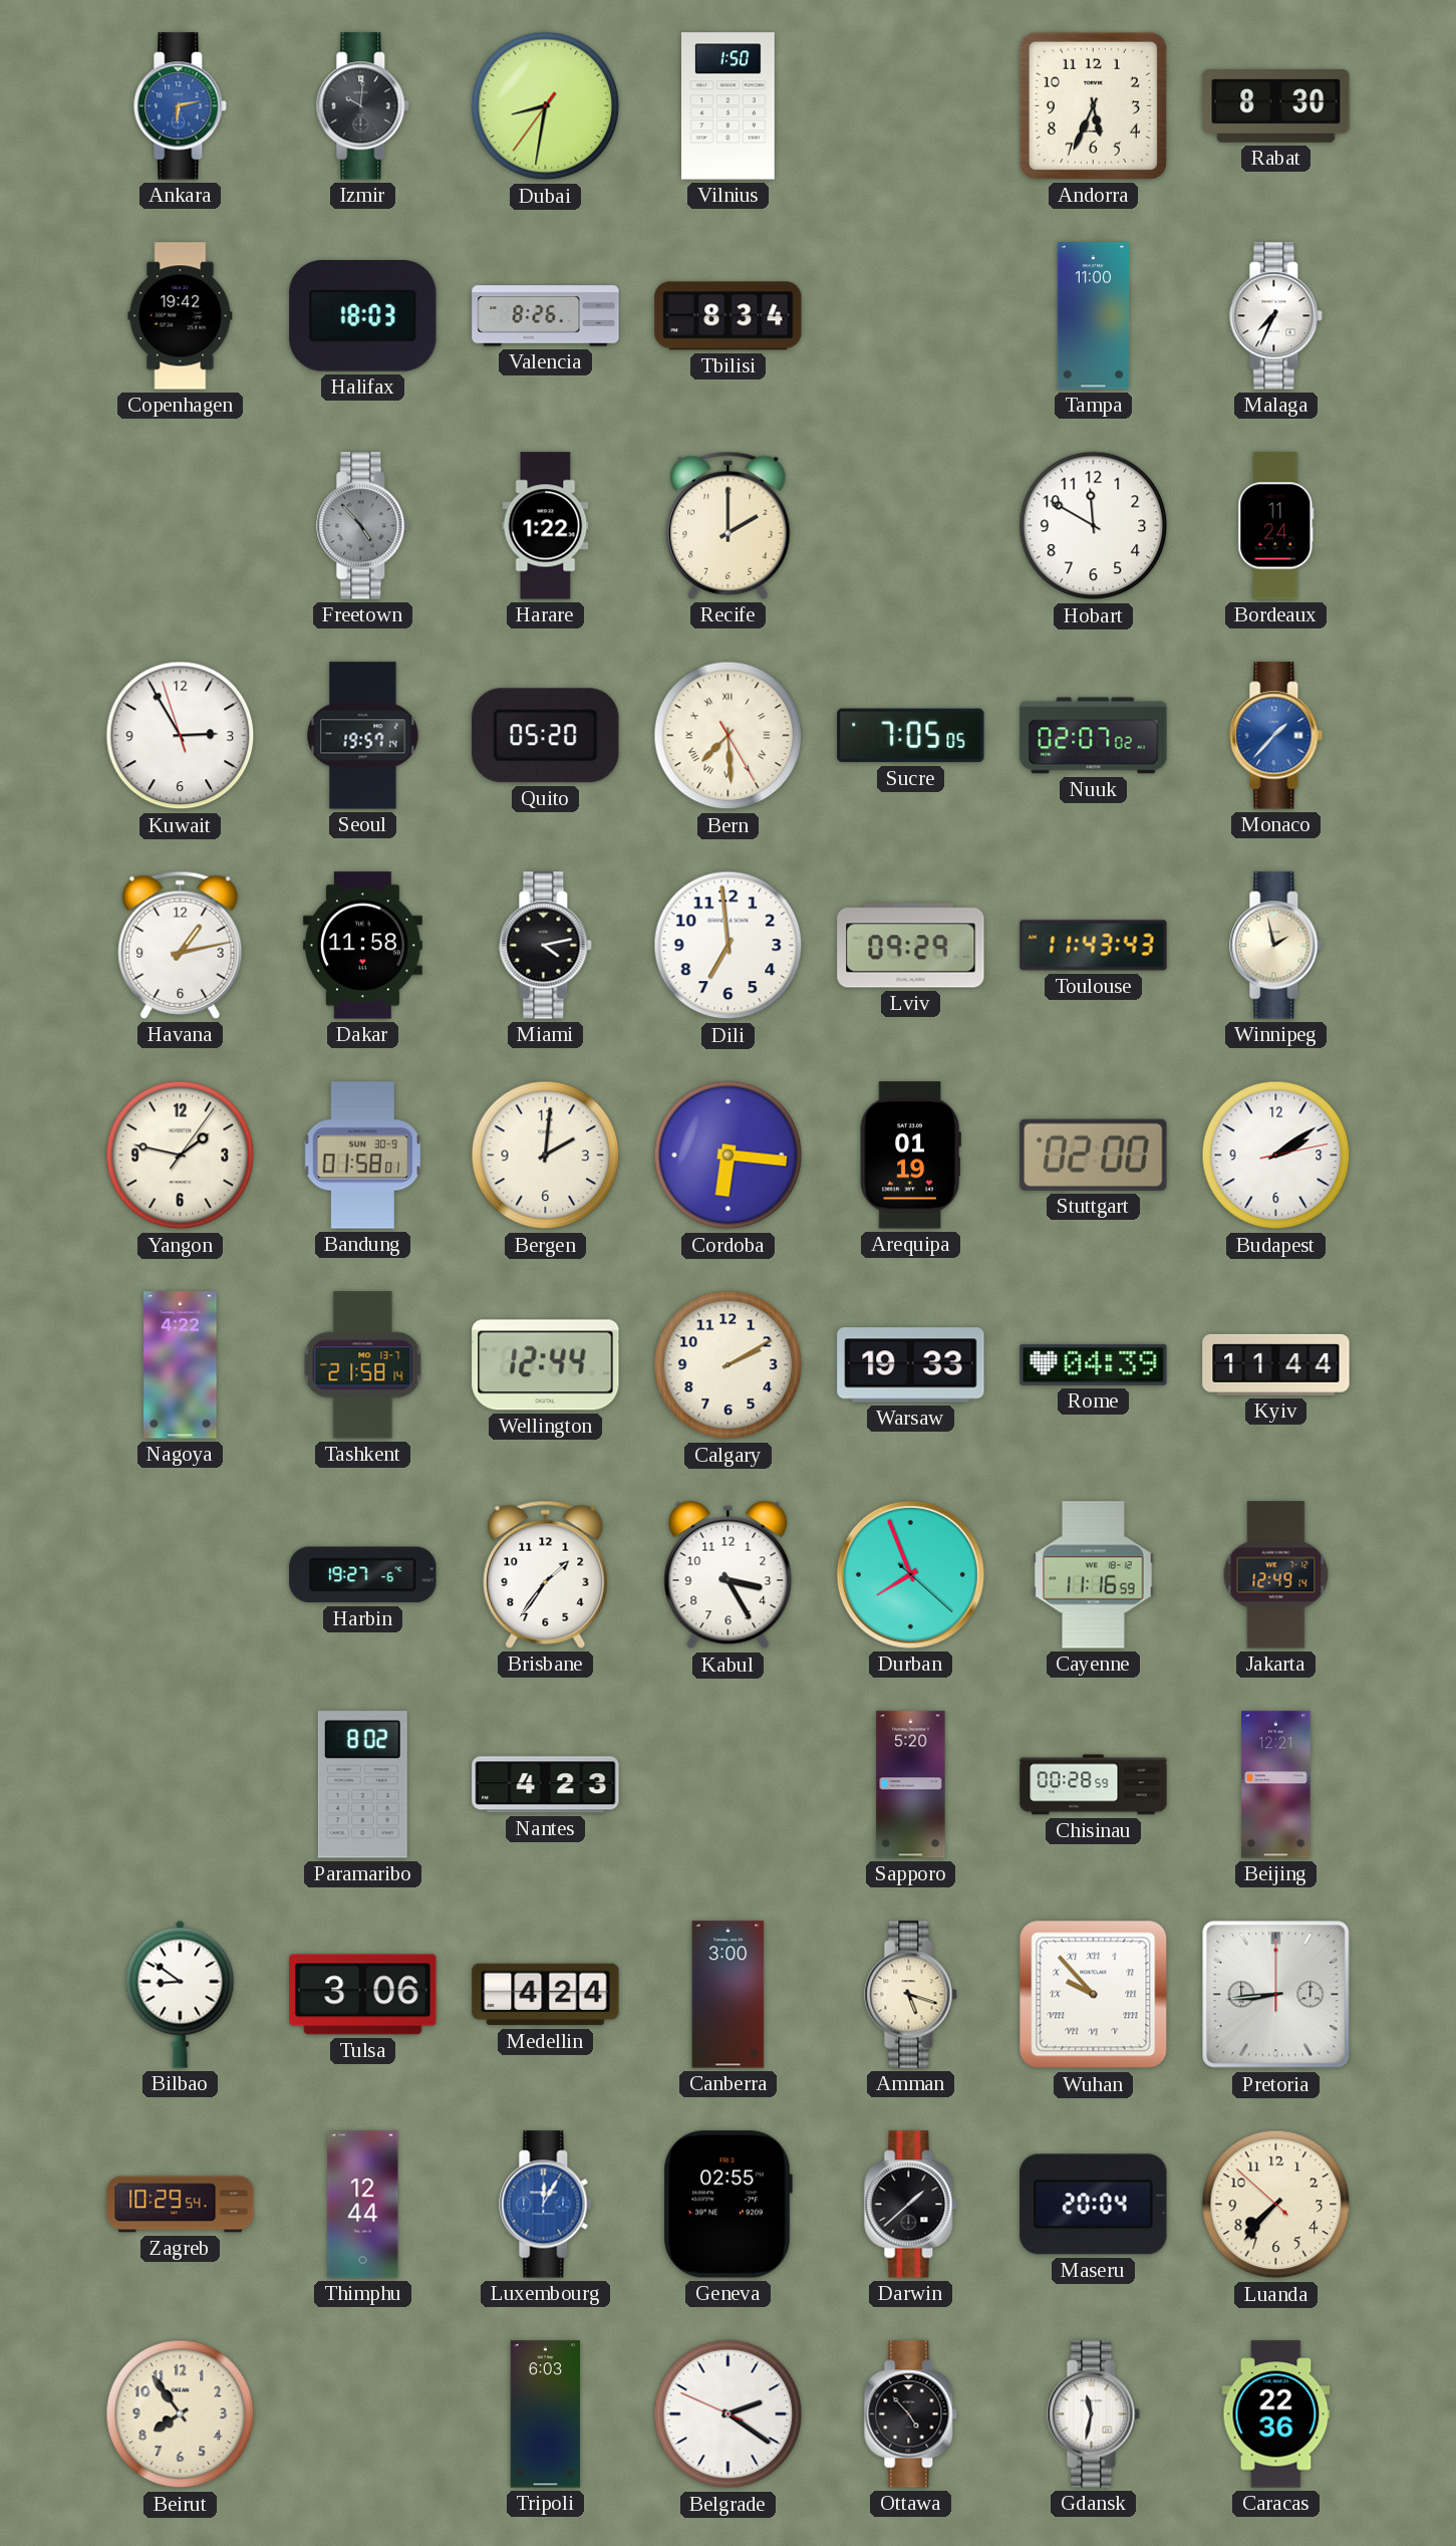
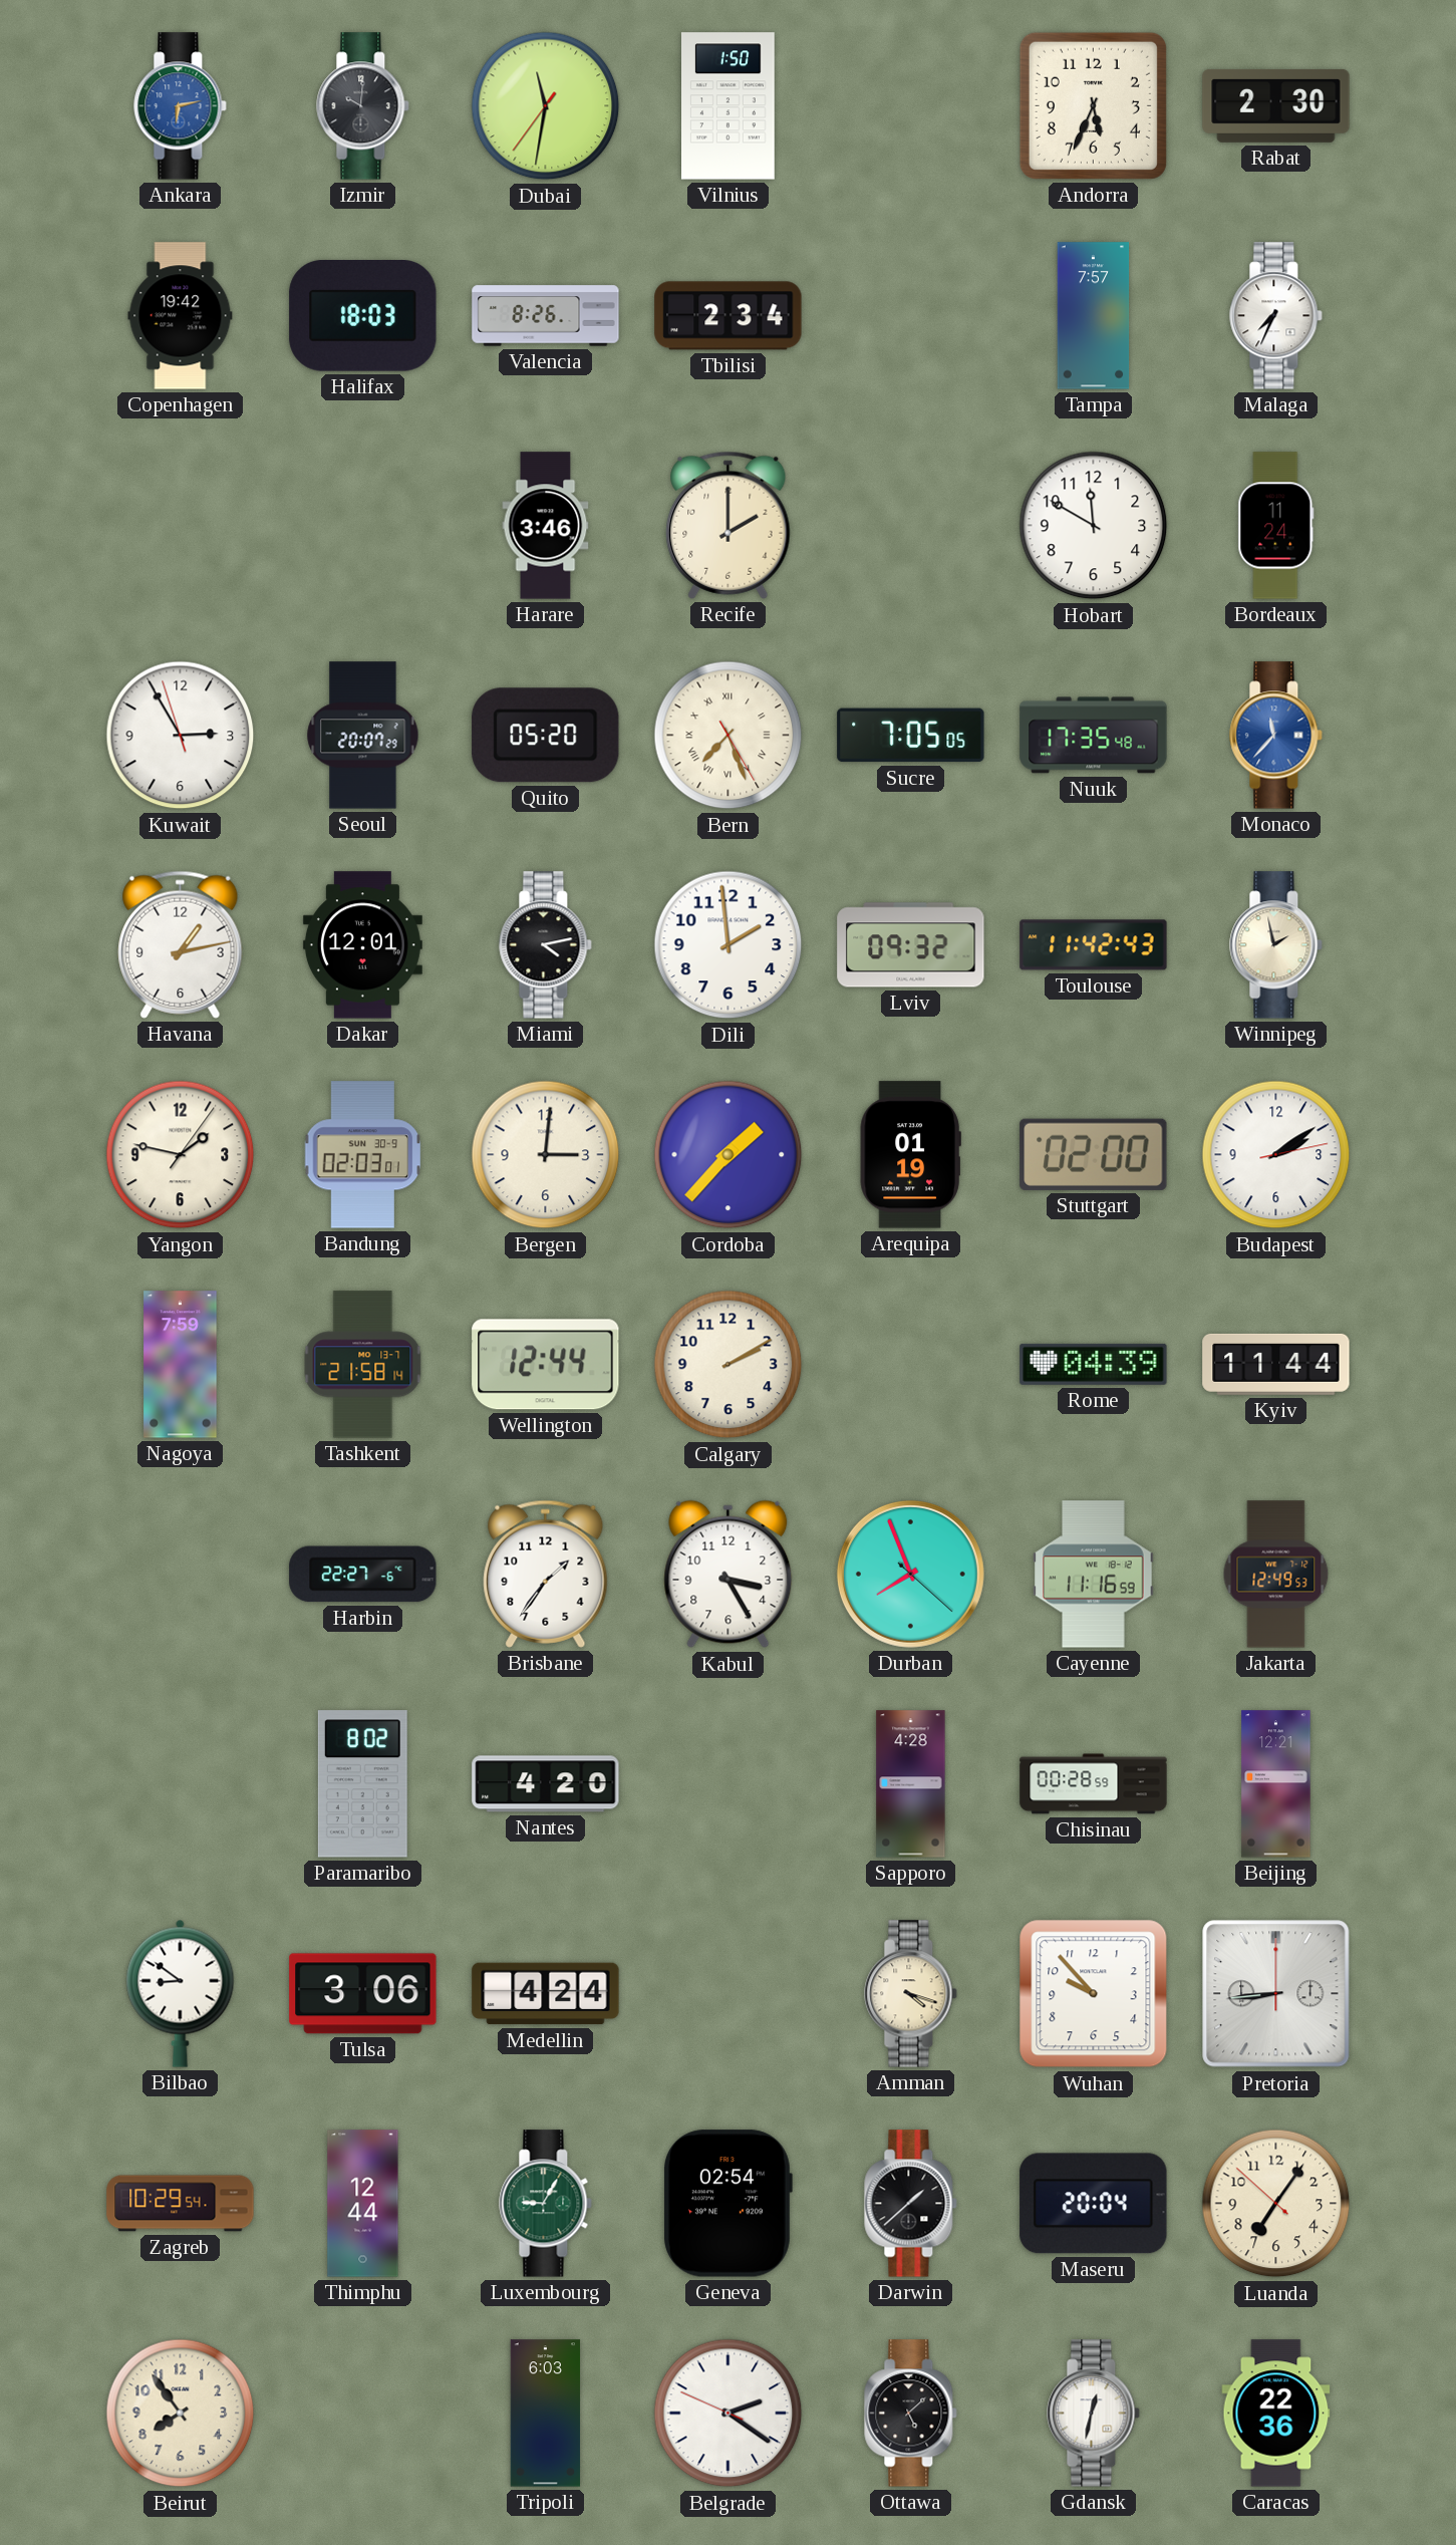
Dubai: 8:31 -> 11:31
Rabat: 8:30 -> 2:30
Tbilisi: 8:34 -> 2:34
Tampa: 11:00 -> 7:57
Freetown: 4:53 -> none
Harare: 1:22 -> 3:46
Seoul: 19:57 -> 20:07
Bern: 7:29 -> 7:26
Nuuk: 02:07 -> 17:35
Monaco: 1:37 -> 11:37
Dakar: 11:58 -> 12:01
Dili: 6:59 -> 1:59
Lviv: 09:29 -> 09:32
Toulouse: 11:43 -> 11:42
Bandung: 01:58 -> 02:03
Bergen: 2:01 -> 3:01
Cordoba: 6:16 -> 1:37
Nagoya: 4:22 -> 7:59
Warsaw: 19:33 -> none
Harbin: 19:27 -> 22:27
Jakarta: 12:49:14 -> 12:49:53
Nantes: 4:23 -> 4:20
Sapporo: 5:20 -> 4:28
Canberra: 3:00 -> none
Amman: 5:18 -> 4:18
Wuhan numerals: Roman -> Arabic
Luxembourg: 12:05 -> 9:05
Luxembourg dial: blue -> green
Geneva: 02:55 -> 02:54
Luanda: 7:36 -> 7:05
Ottawa: 4:53 -> 5:08
Gdansk: 11:32 -> 12:32
